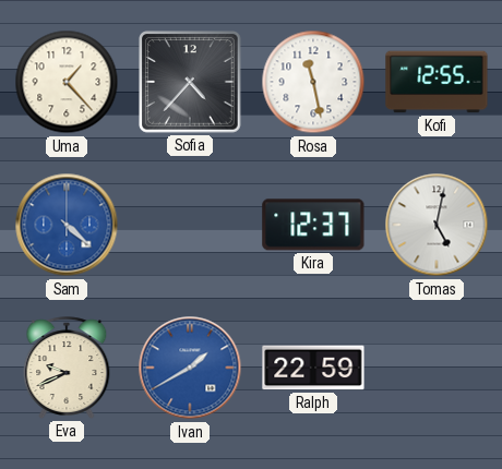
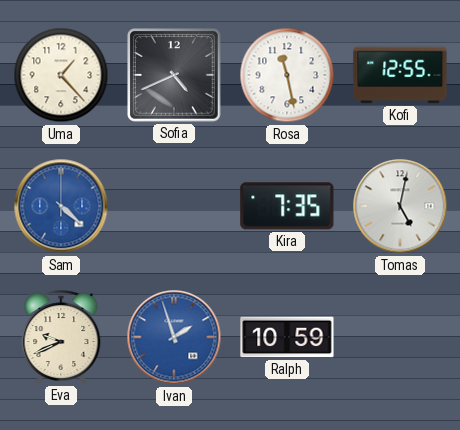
Sofia: 4:37 -> 4:41
Kira: 12:37 -> 7:35
Ivan: 1:40 -> 1:57
Ralph: 22:59 -> 10:59
